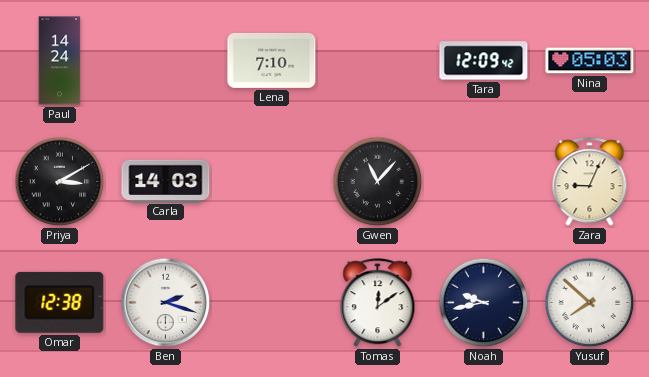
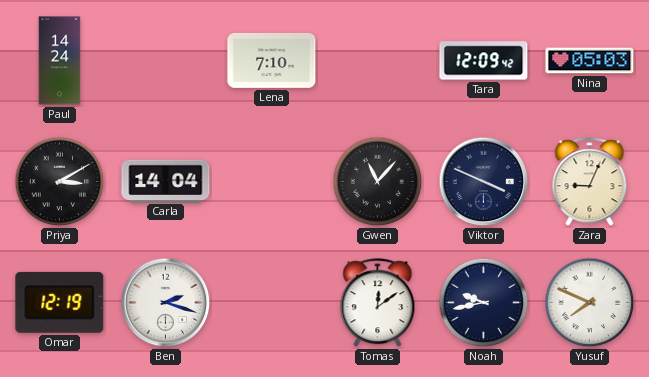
Carla: 14:03 -> 14:04
Viktor: none -> 3:49
Omar: 12:38 -> 12:19
Yusuf: 7:52 -> 7:49
